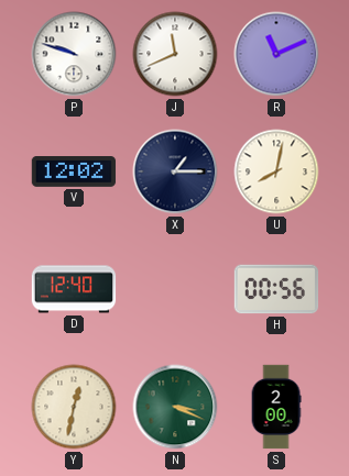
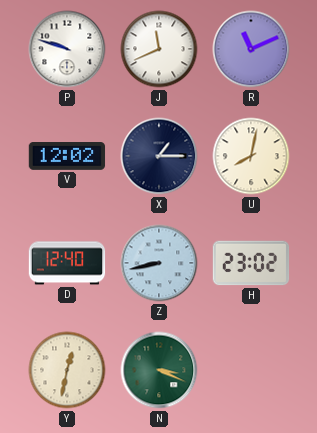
Z: none -> 8:43
H: 00:56 -> 23:02
S: 2:00 -> none
